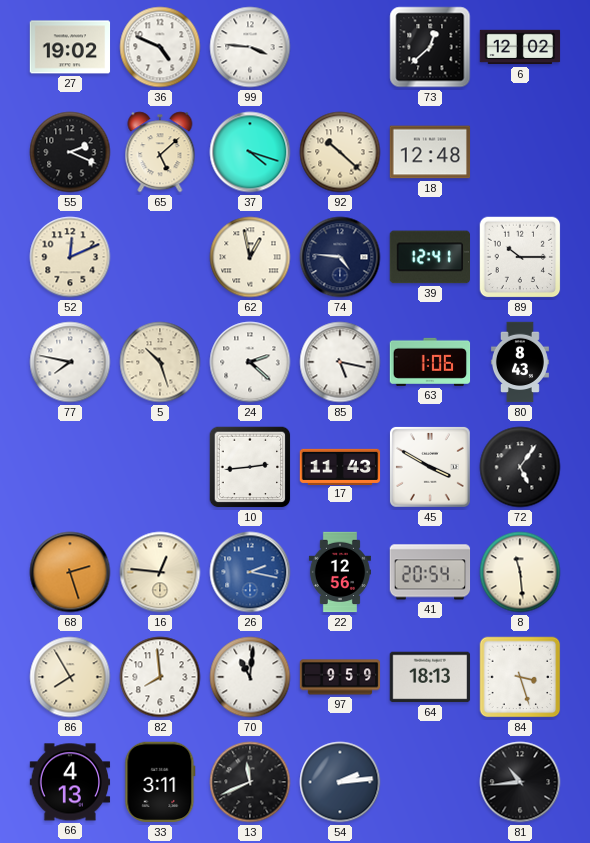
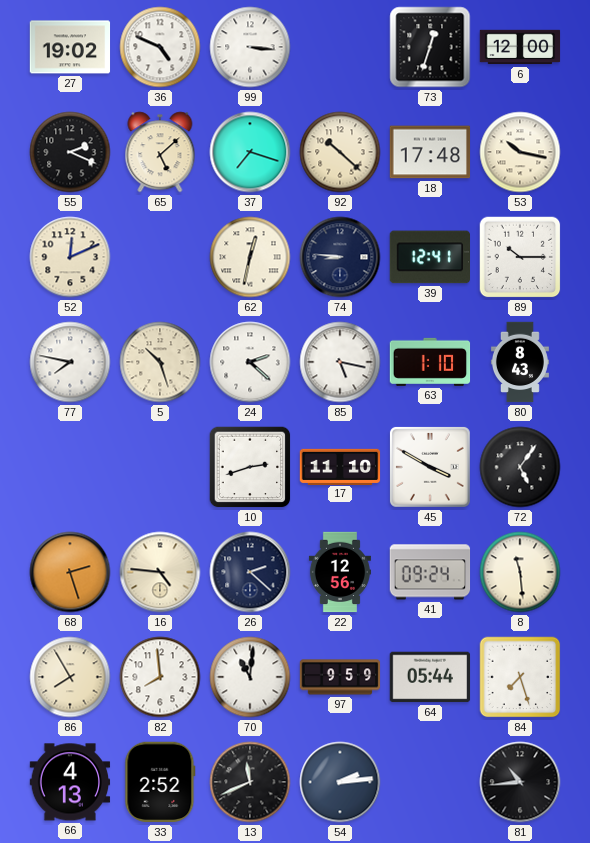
99: 3:46 -> 3:16
73: 12:38 -> 12:33
6: 12:02 -> 12:00
37: 4:18 -> 7:18
18: 12:48 -> 17:48
53: none -> 10:17
62: 12:58 -> 12:32
74: 4:46 -> 8:46
63: 1:06 -> 1:10
10: 2:44 -> 2:42
17: 11:43 -> 11:10
16: 12:46 -> 4:46
26: 2:17 -> 2:22
26 dial: blue -> navy
41: 20:54 -> 09:24
64: 18:13 -> 05:44
84: 3:27 -> 7:27
33: 3:11 -> 2:52
